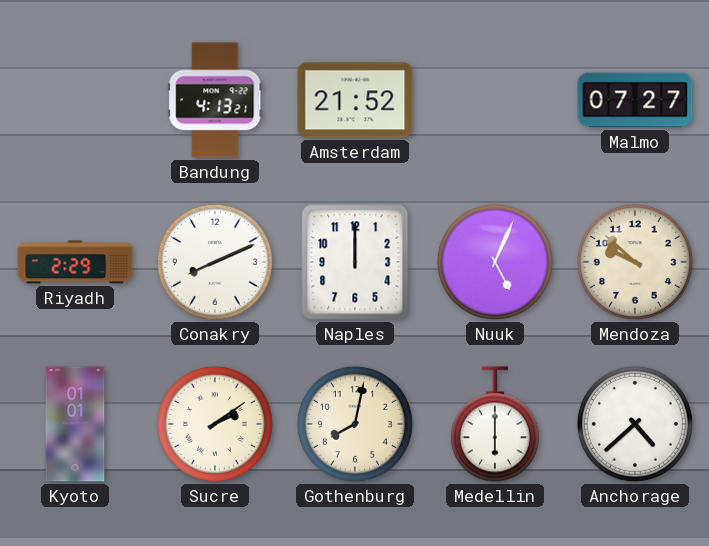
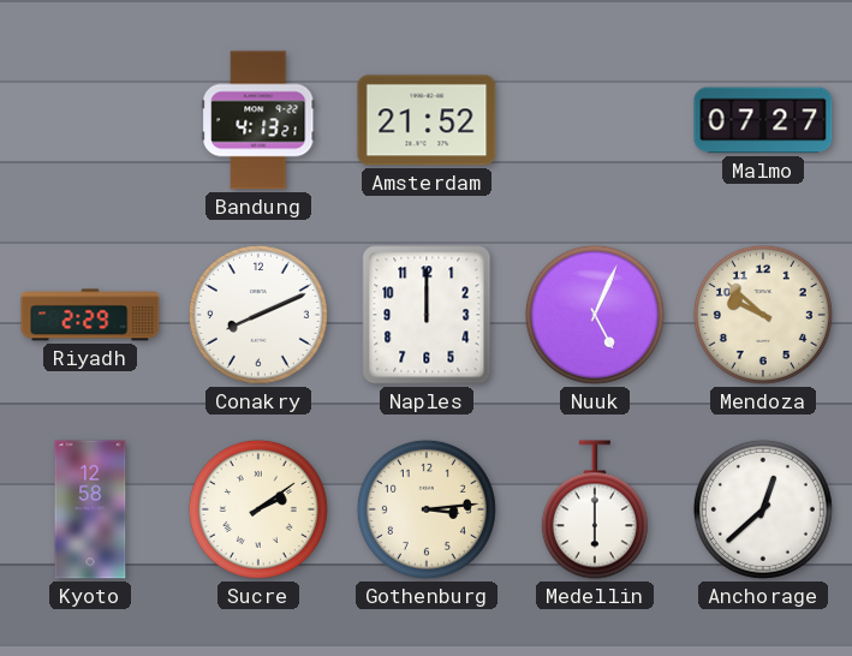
Kyoto: 01:01 -> 12:58
Gothenburg: 8:02 -> 3:14
Anchorage: 4:38 -> 12:38
